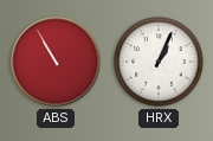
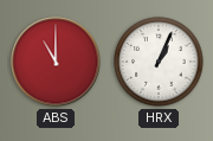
ABS: 10:55 -> 11:00
